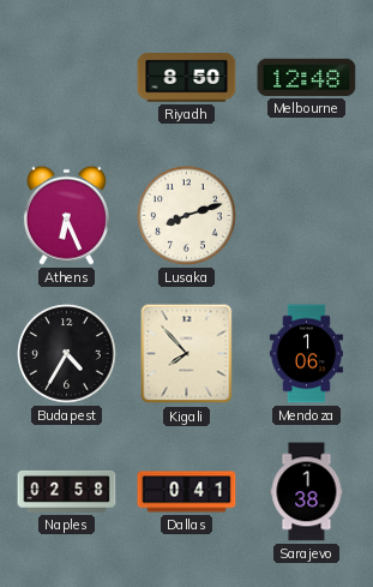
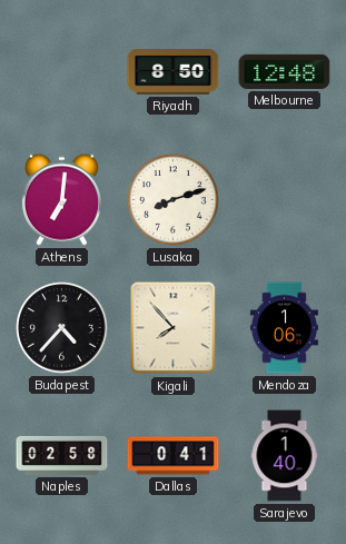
Athens: 6:26 -> 7:01
Budapest: 4:35 -> 4:37
Sarajevo: 1:38 -> 1:40
